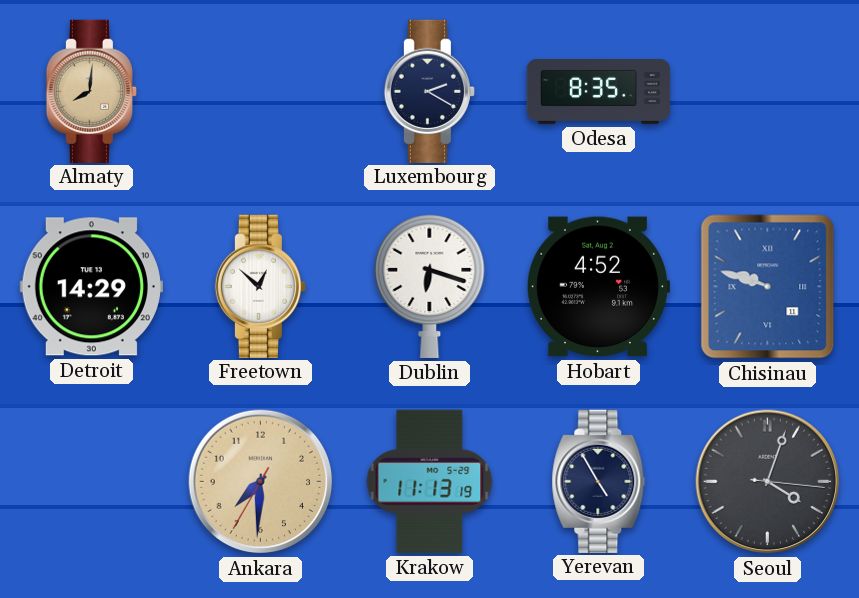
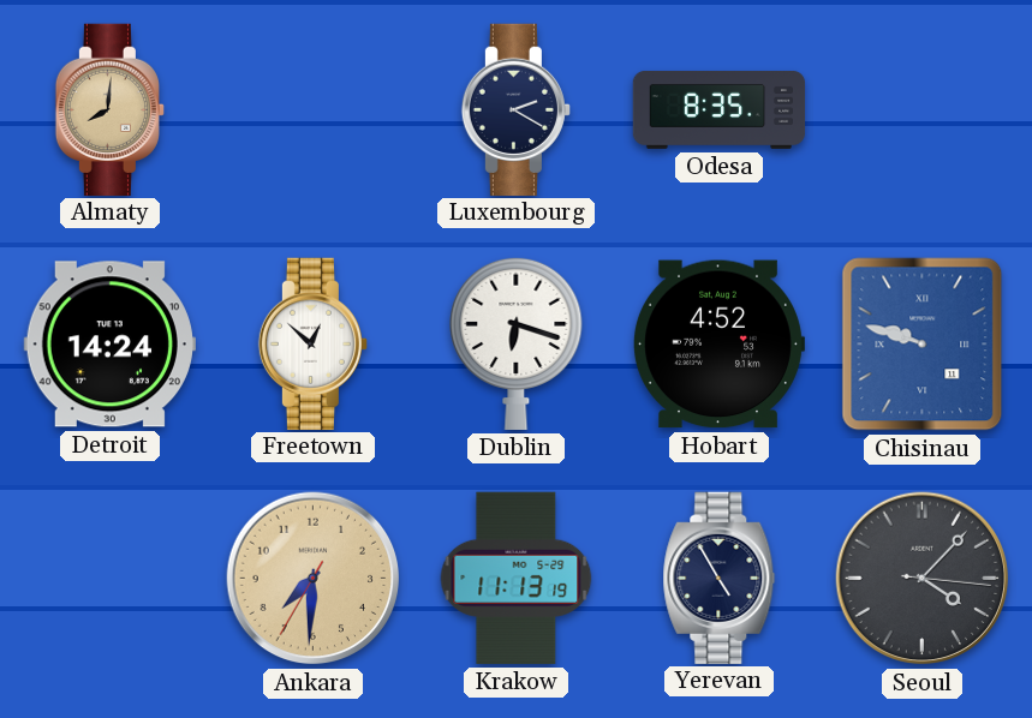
Detroit: 14:29 -> 14:24
Seoul: 4:03 -> 4:07
